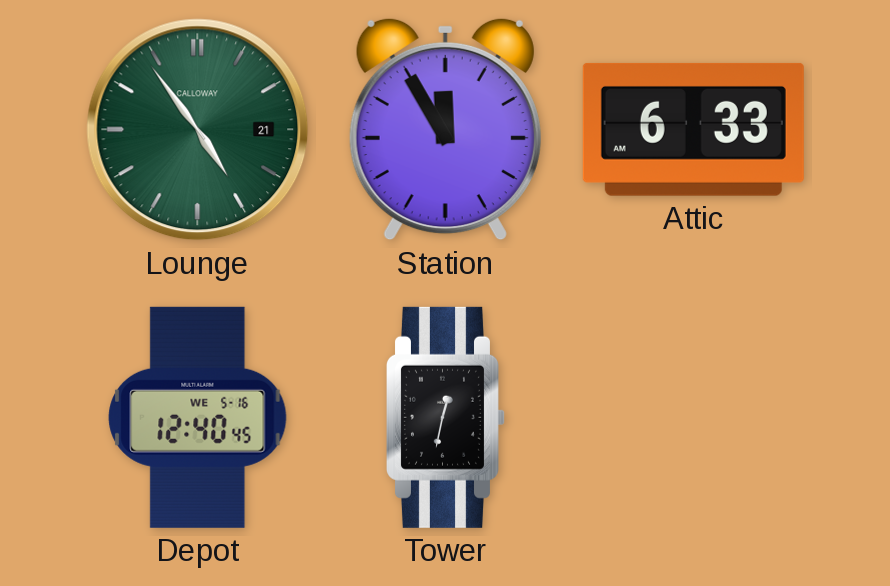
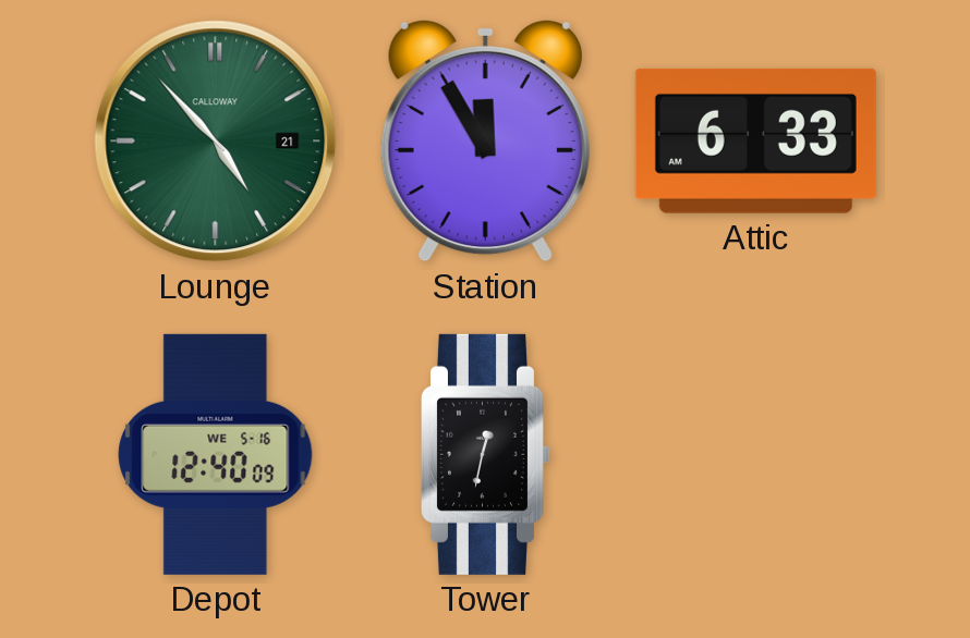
Lounge: 4:54 -> 4:53
Depot: 12:40:45 -> 12:40:09
